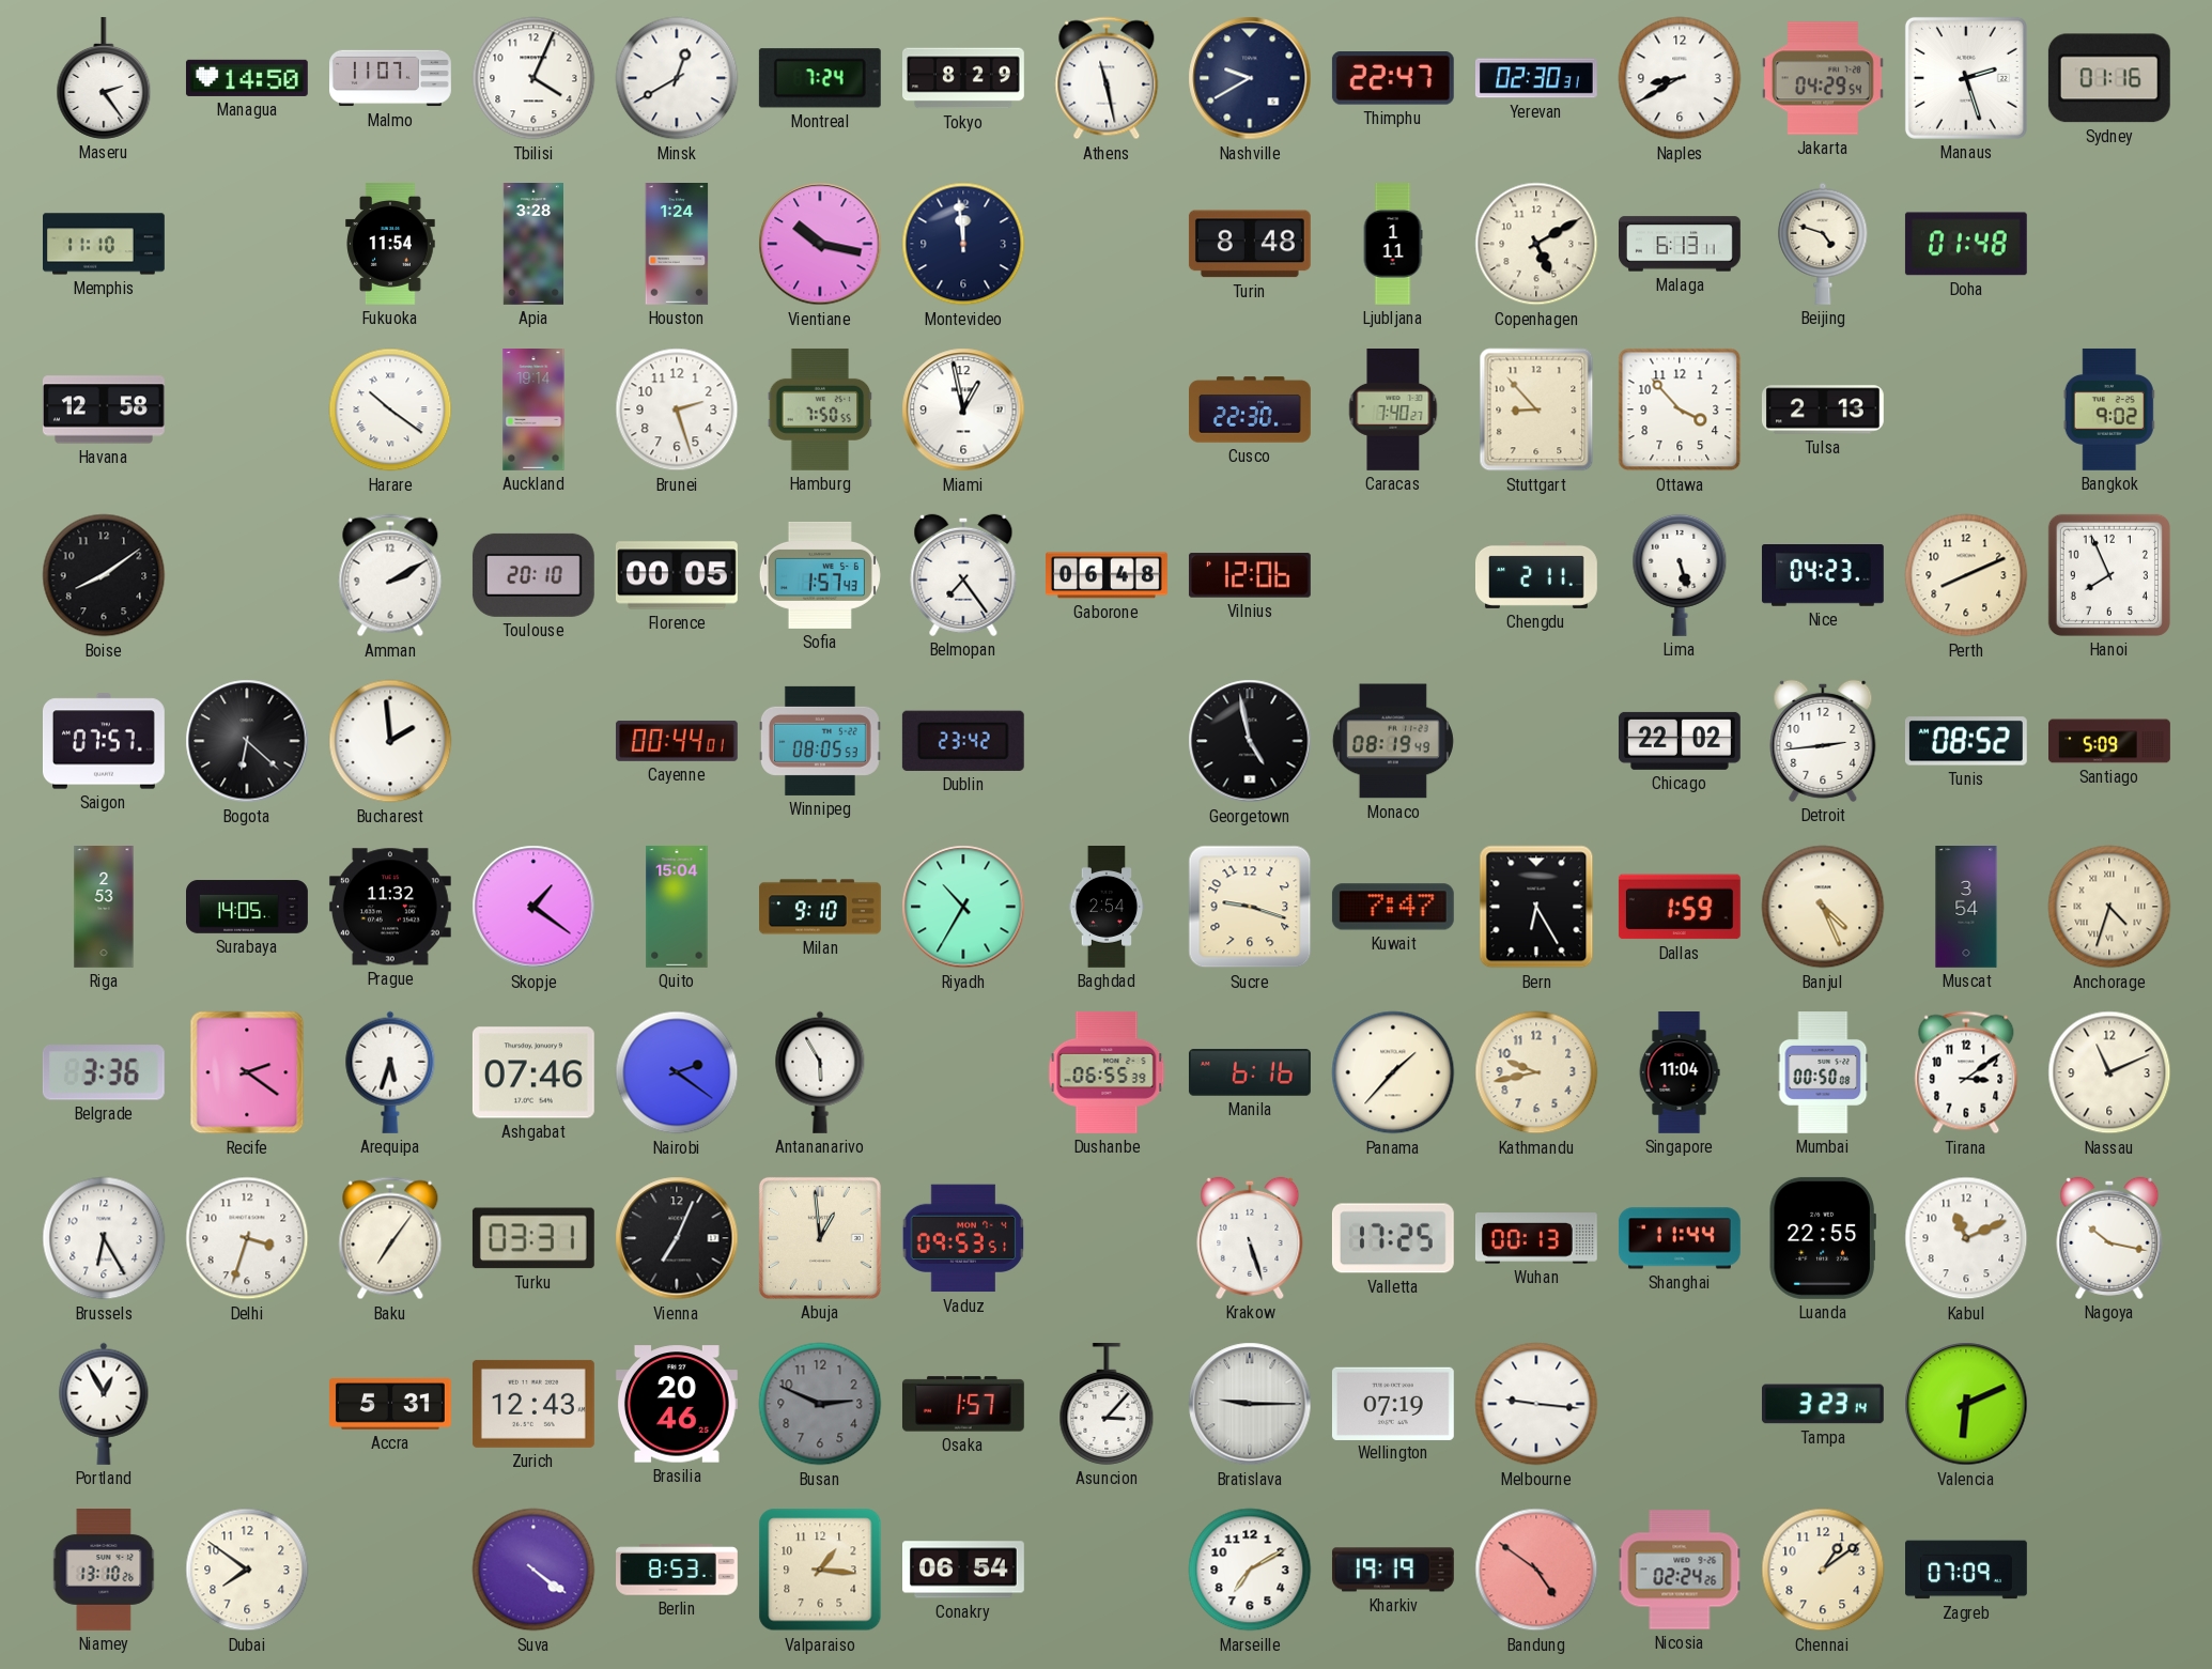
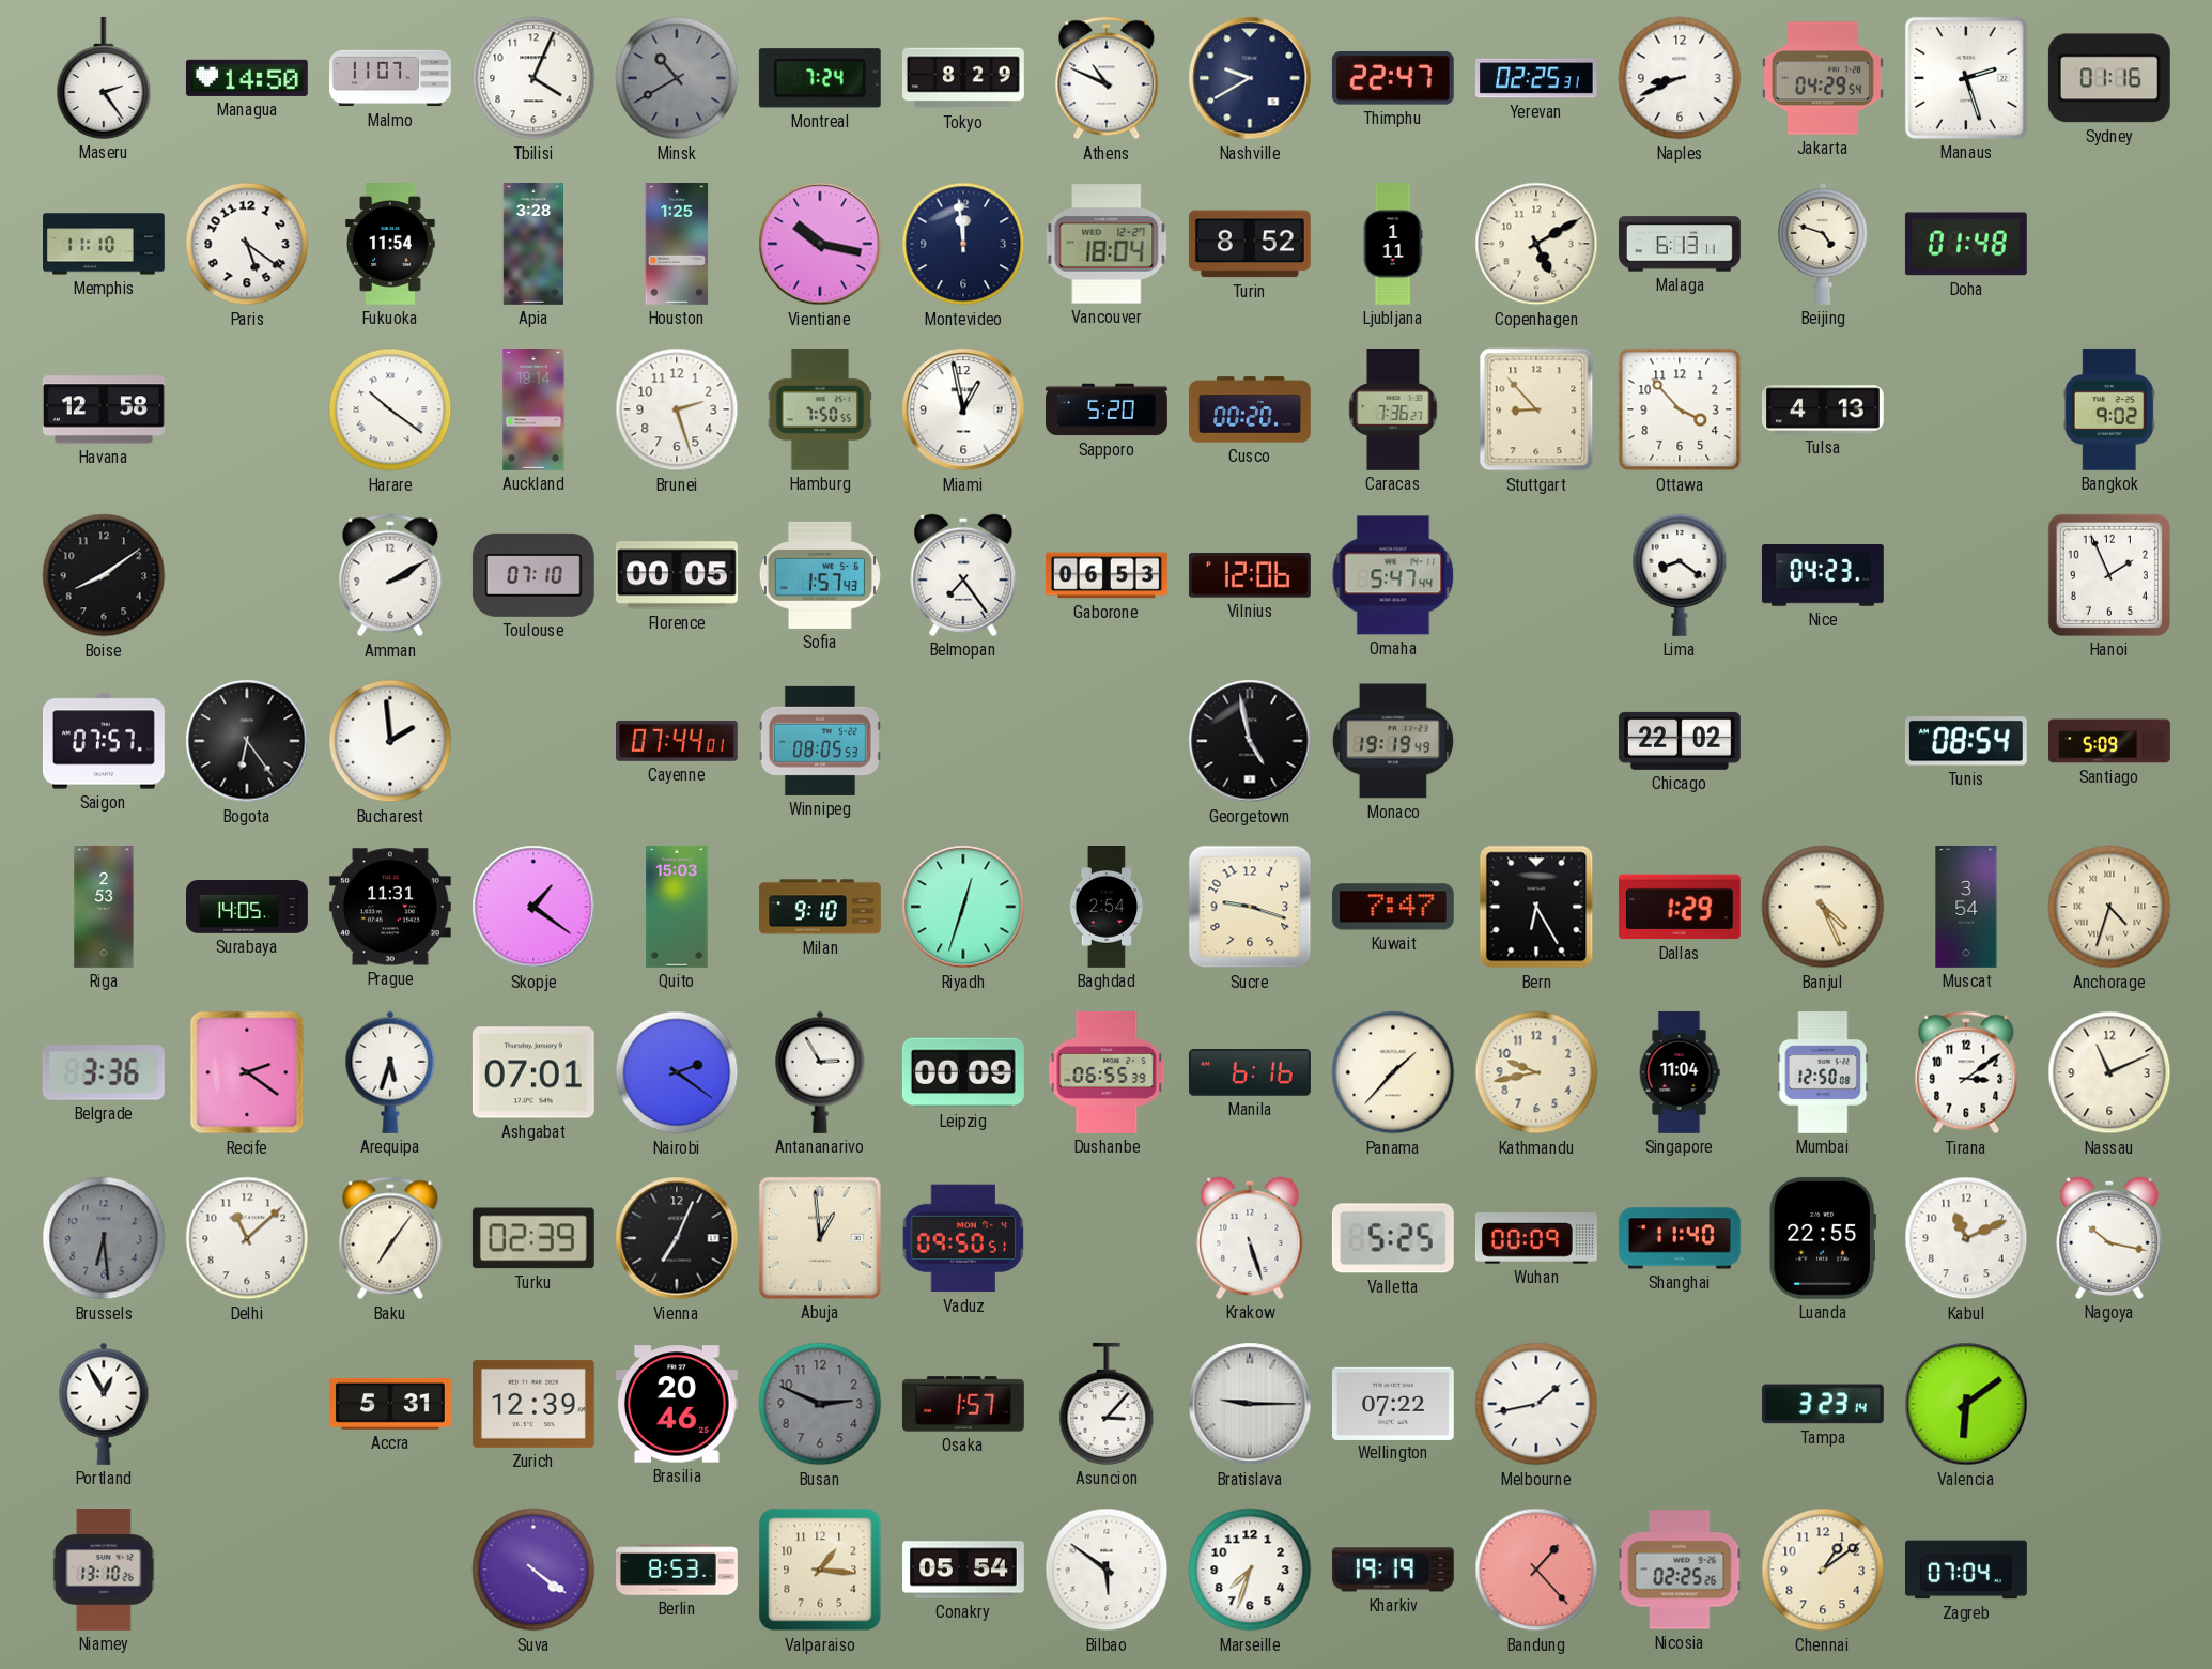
Minsk: 12:40 -> 10:40
Minsk dial: white -> grey
Athens: 11:28 -> 10:49
Yerevan: 02:30 -> 02:25
Naples: 8:40 -> 8:41
Paris: none -> 5:21
Houston: 1:24 -> 1:25
Vancouver: none -> 18:04
Turin: 8:48 -> 8:52
Sapporo: none -> 5:20
Cusco: 22:30 -> 00:20
Caracas: 7:40 -> 7:36
Tulsa: 2:13 -> 4:13
Toulouse: 20:10 -> 07:10
Gaborone: 06:48 -> 06:53
Omaha: none -> 5:47
Chengdu: 2:11 -> none
Lima: 5:27 -> 8:21
Perth: 8:11 -> none
Hanoi: 7:56 -> 1:56
Bogota: 6:22 -> 6:24
Cayenne: 00:44 -> 07:44
Dublin: 23:42 -> none
Monaco: 08:19 -> 19:19
Detroit: 2:44 -> none
Tunis: 08:52 -> 08:54
Prague: 11:32 -> 11:31
Quito: 15:04 -> 15:03
Riyadh: 10:35 -> 12:33
Dallas: 1:59 -> 1:29
Ashgabat: 07:46 -> 07:01
Antananarivo: 5:55 -> 2:55
Leipzig: none -> 00:09
Mumbai: 00:50 -> 12:50
Brussels: 6:25 -> 6:29
Brussels dial: white -> grey
Delhi: 3:33 -> 11:08
Turku: 03:31 -> 02:39
Vaduz: 09:53 -> 09:50
Valletta: 17:25 -> 5:25
Wuhan: 00:13 -> 00:09
Shanghai: 11:44 -> 11:40
Zurich: 12:43 -> 12:39
Wellington: 07:19 -> 07:22
Melbourne: 9:16 -> 1:43
Valencia: 6:11 -> 6:09
Dubai: 7:51 -> none
Conakry: 06:54 -> 05:54
Bilbao: none -> 5:51
Marseille: 7:10 -> 7:33
Bandung: 4:51 -> 1:23
Nicosia: 02:24 -> 02:25
Zagreb: 07:09 -> 07:04
